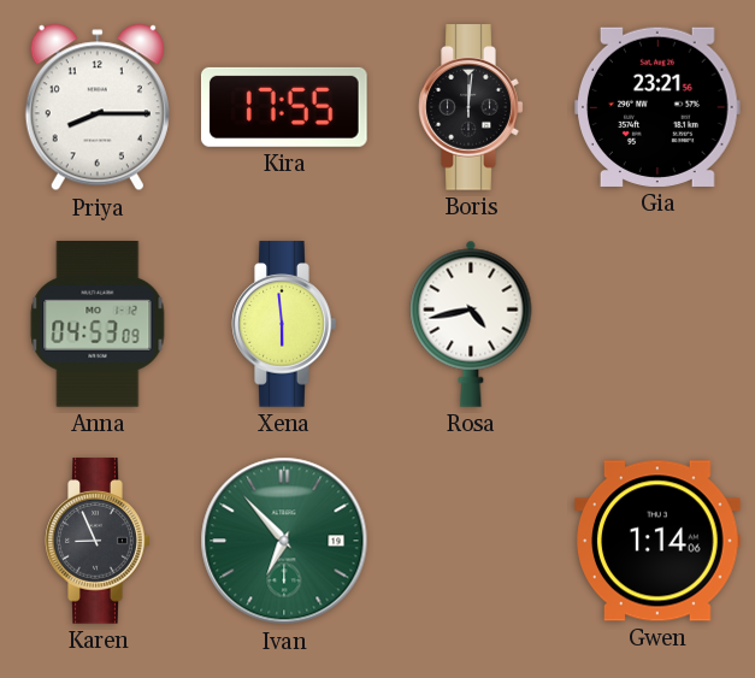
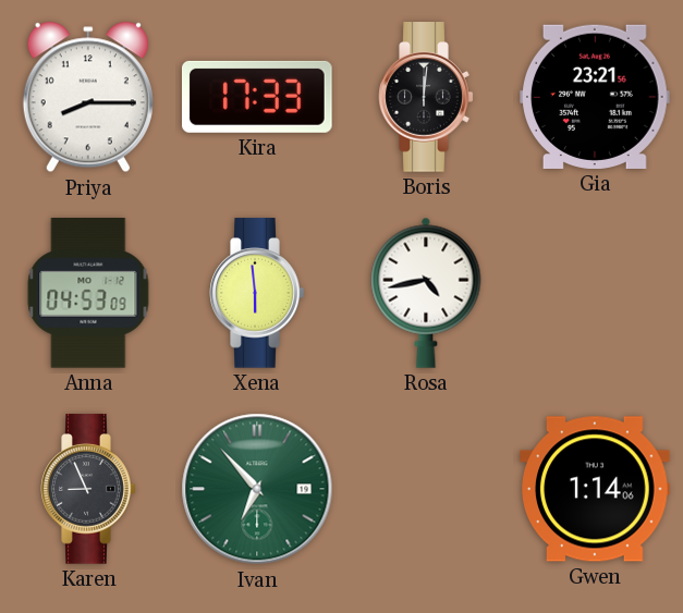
Kira: 17:55 -> 17:33
